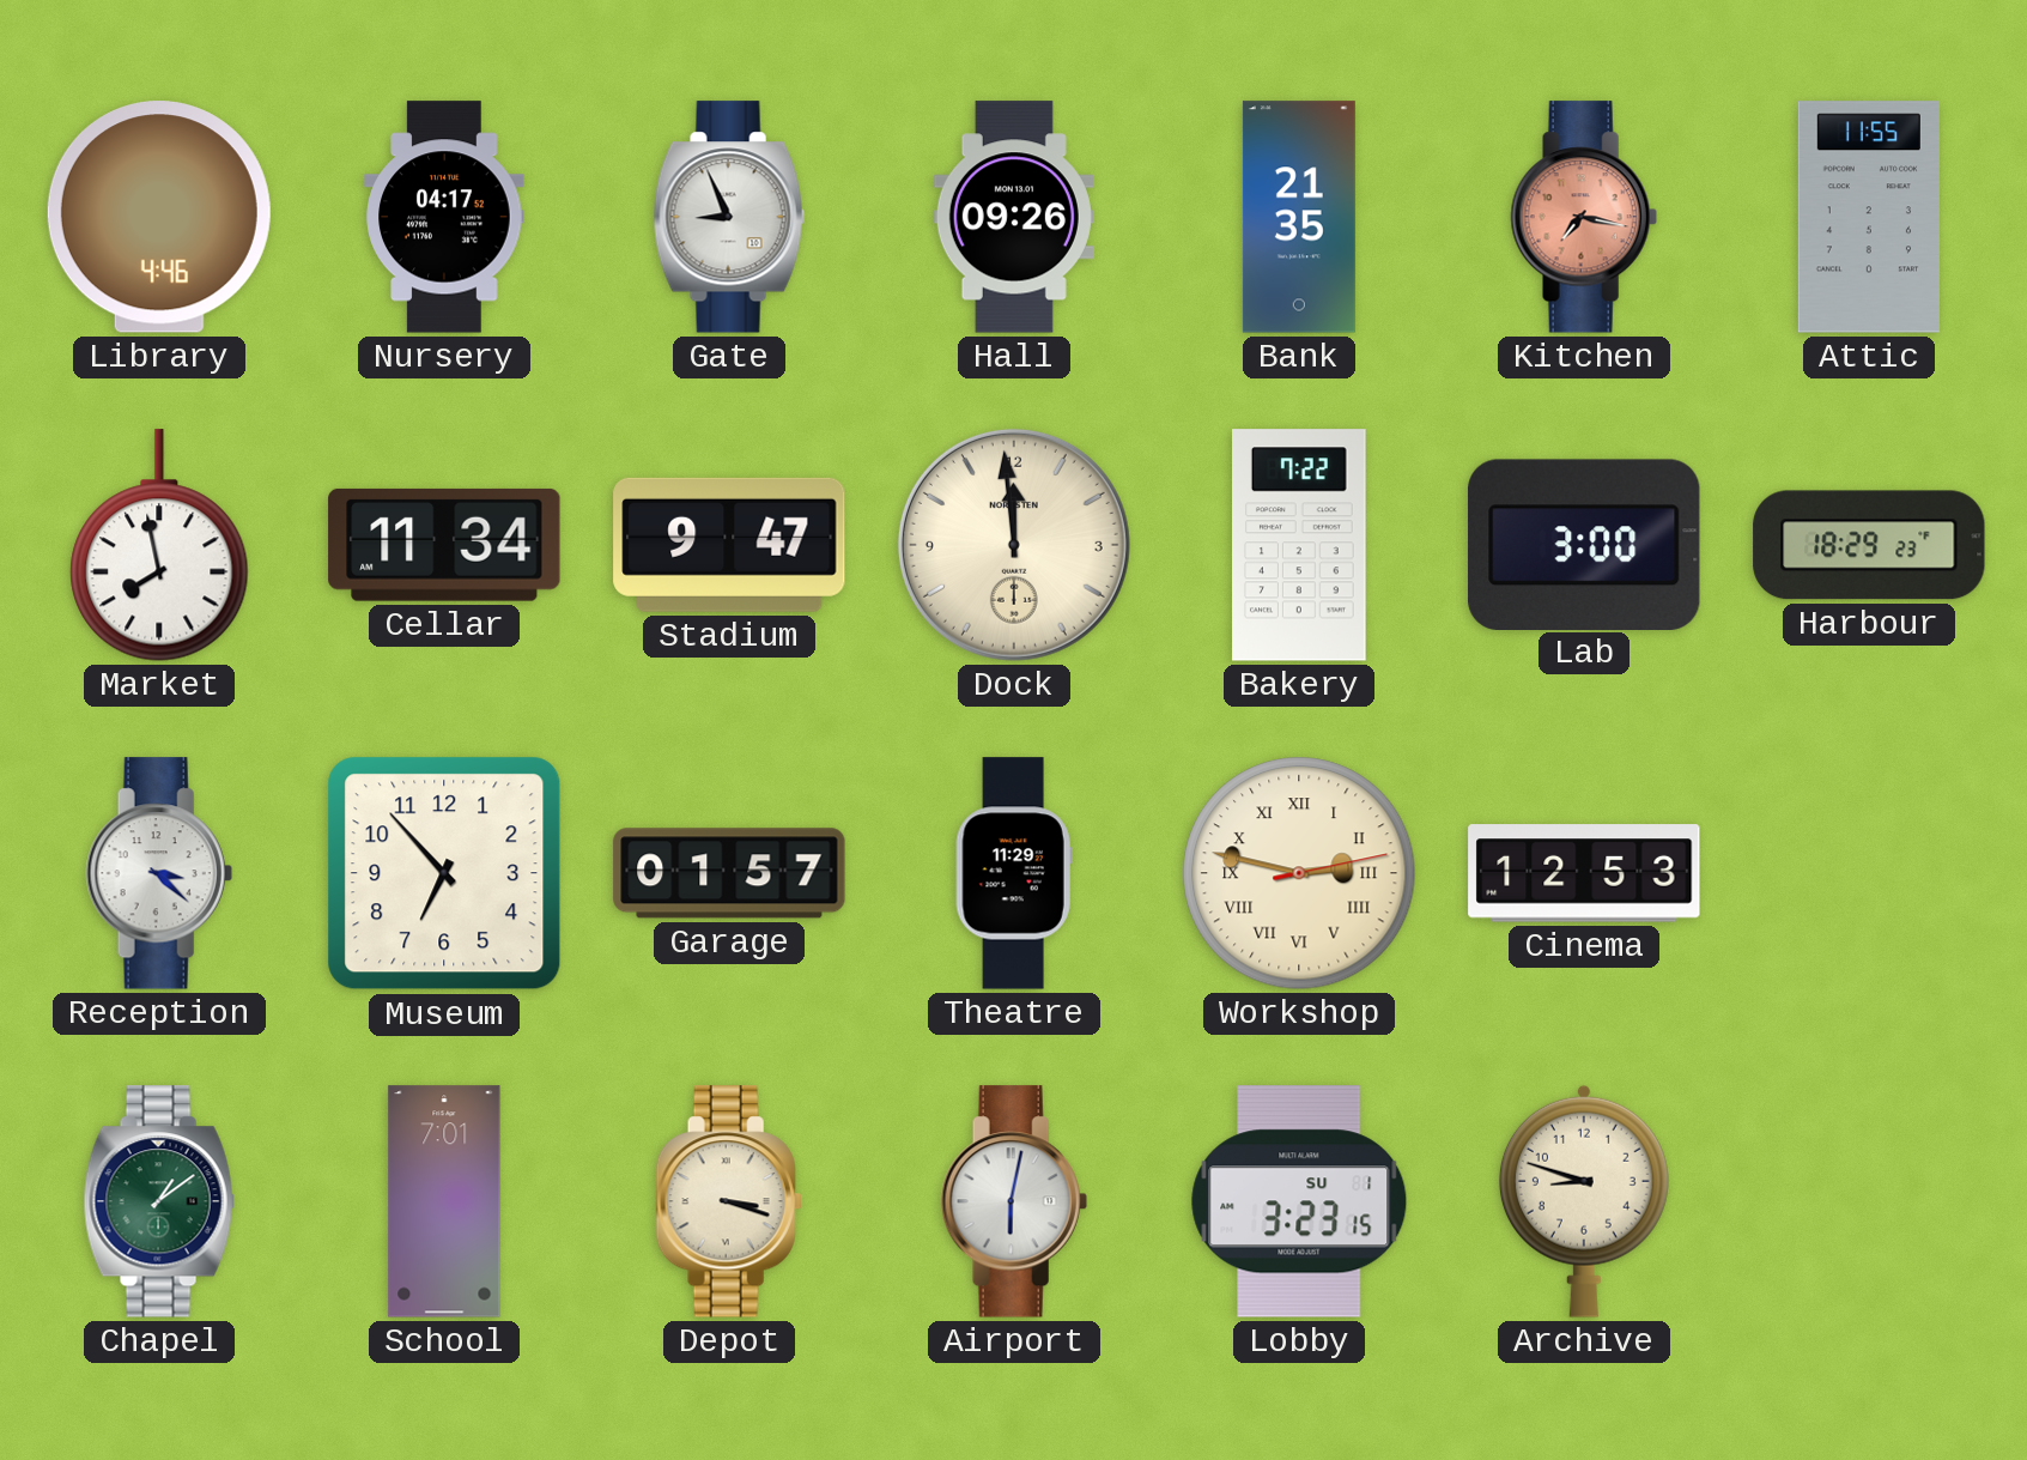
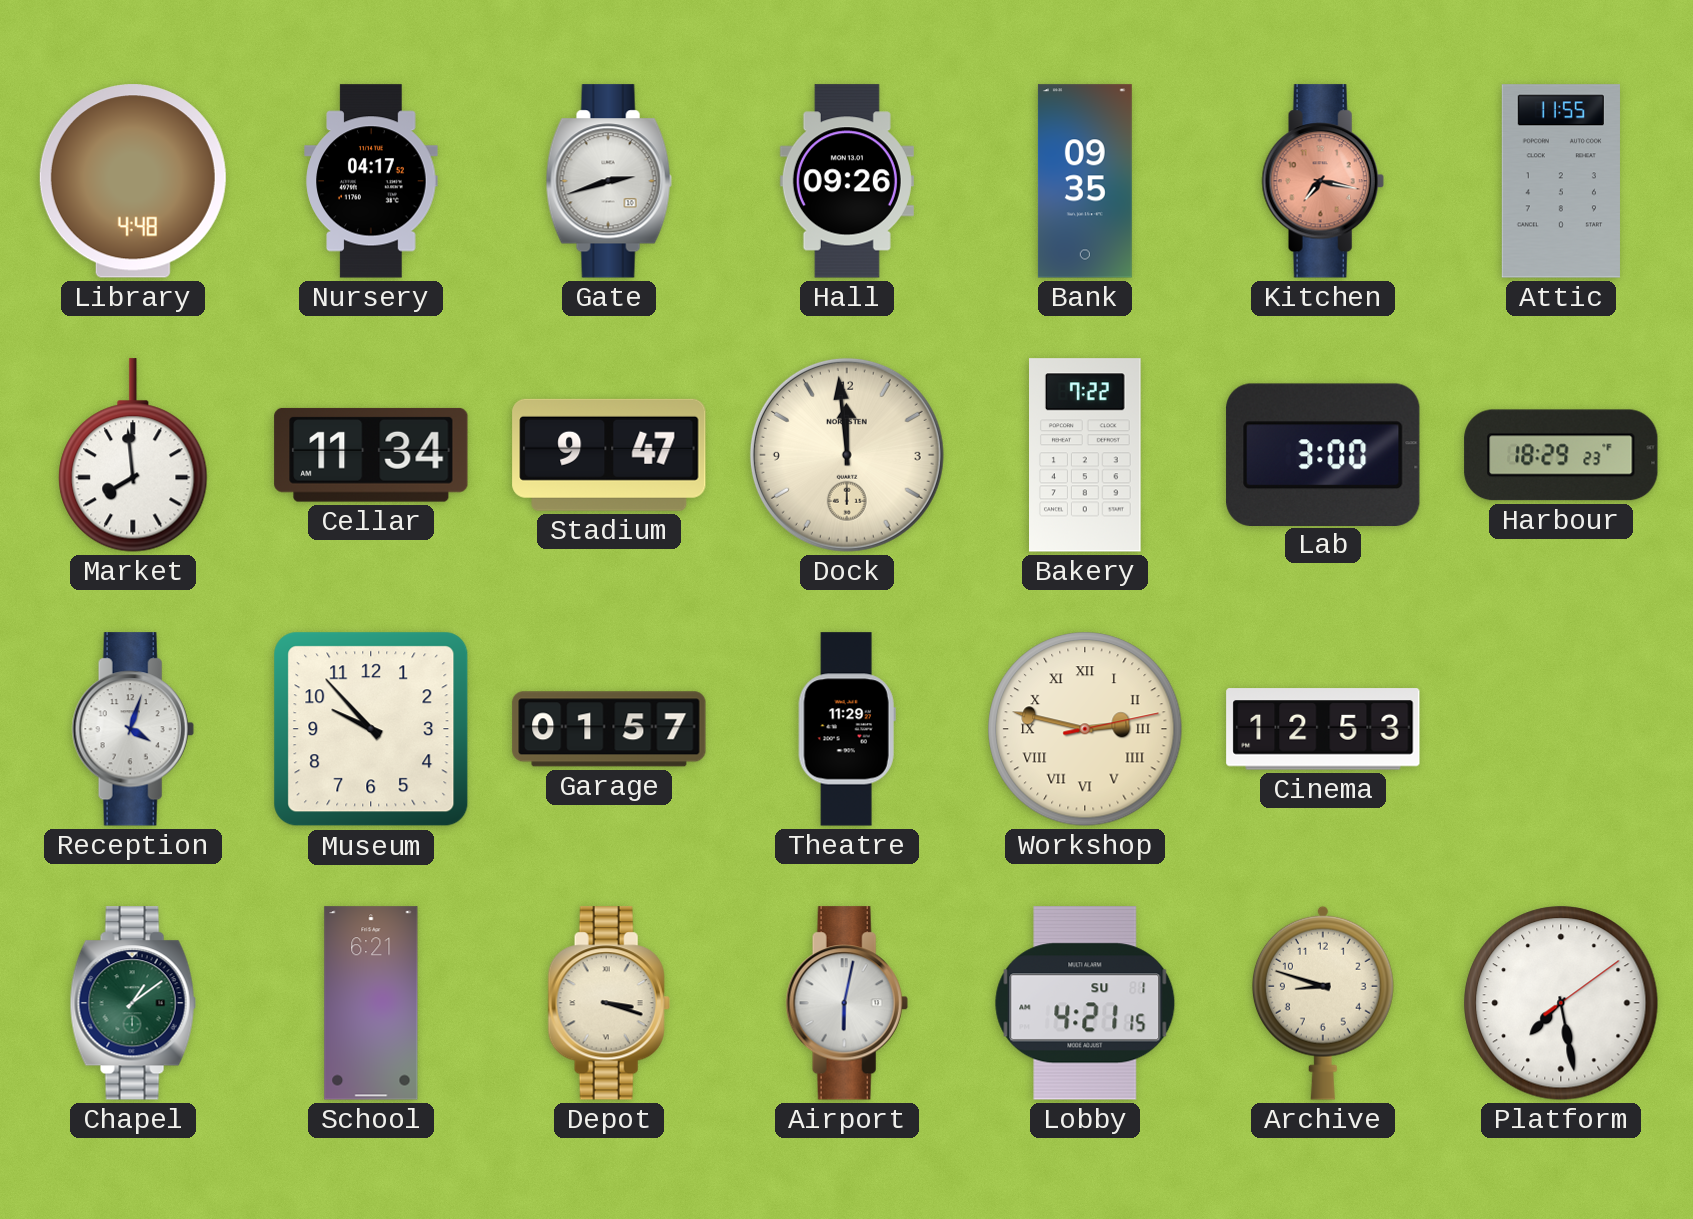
Library: 4:46 -> 4:48
Gate: 8:56 -> 2:42
Bank: 21:35 -> 09:35
Market: 7:58 -> 7:59
Reception: 3:22 -> 4:03
Museum: 6:53 -> 9:53
School: 7:01 -> 6:21
Lobby: 3:23 -> 4:21
Platform: none -> 7:28
